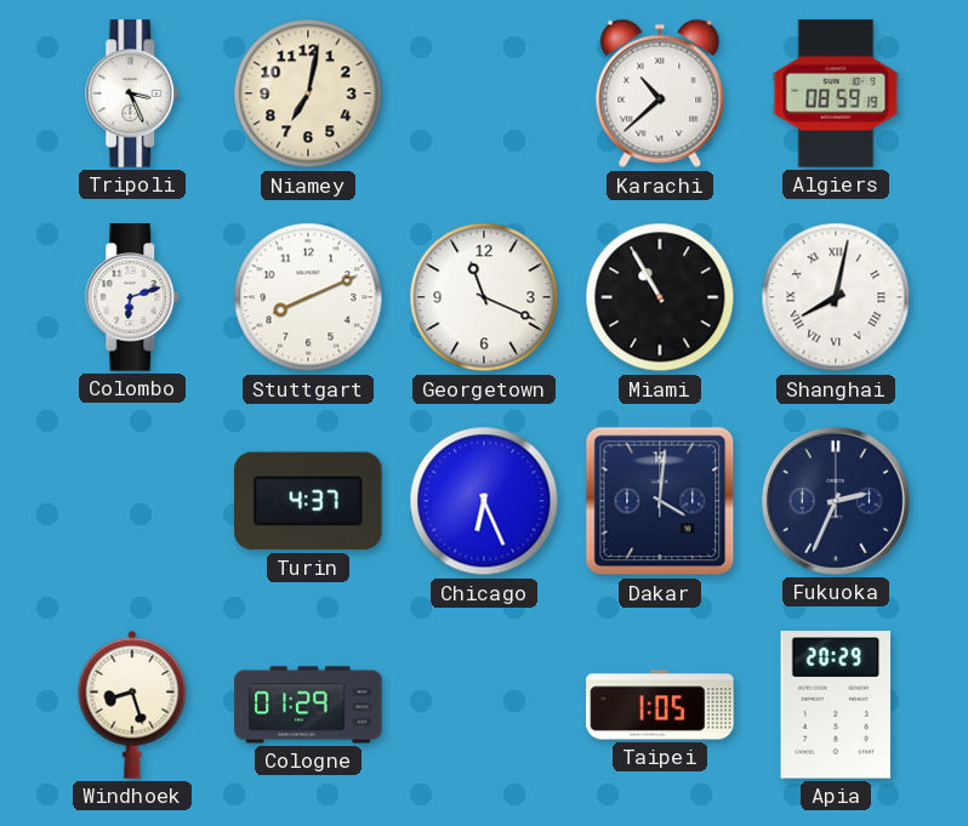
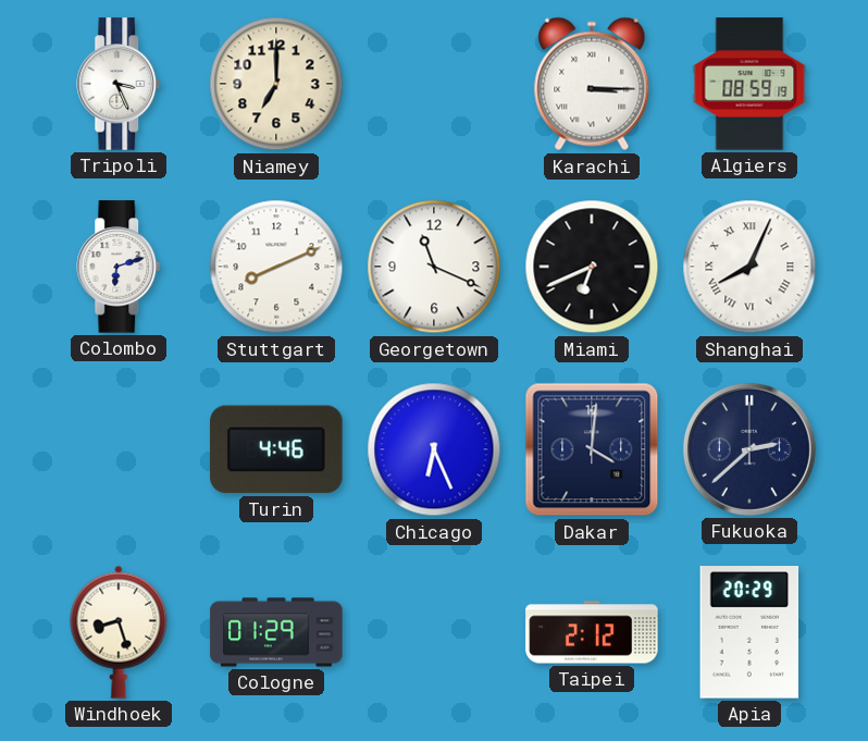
Niamey: 7:02 -> 7:00
Karachi: 10:38 -> 3:15
Miami: 10:55 -> 6:41
Shanghai: 8:02 -> 8:04
Turin: 4:37 -> 4:46
Fukuoka: 2:34 -> 2:38
Taipei: 1:05 -> 2:12
